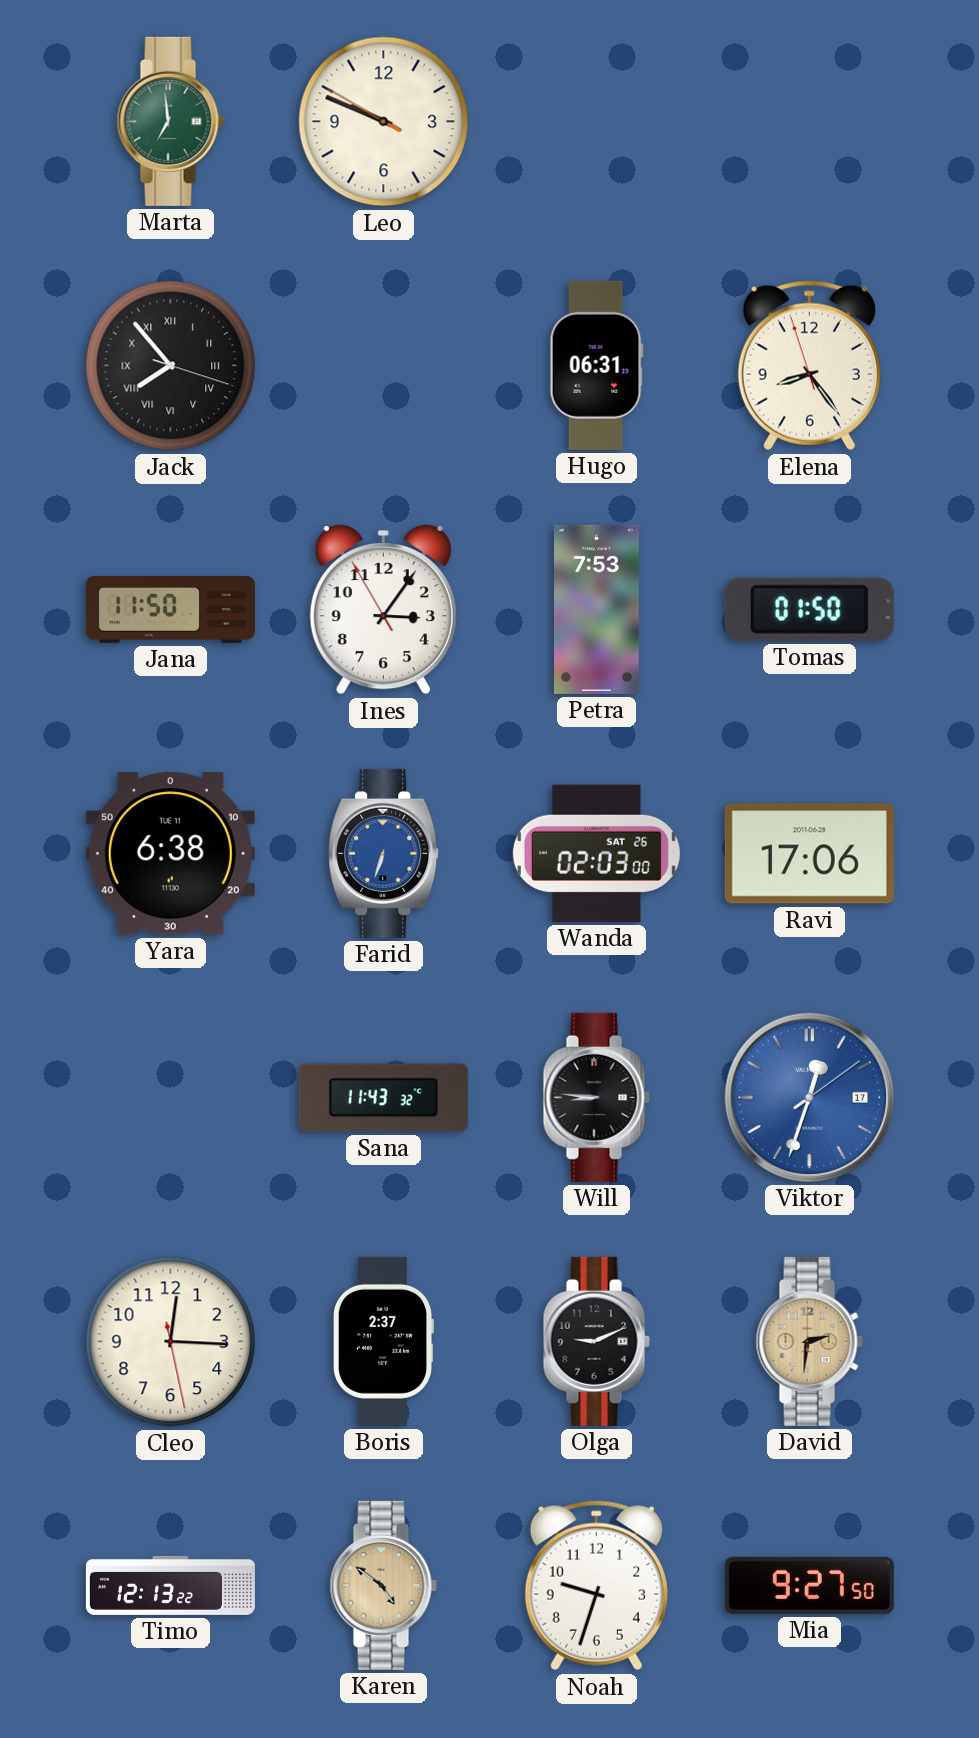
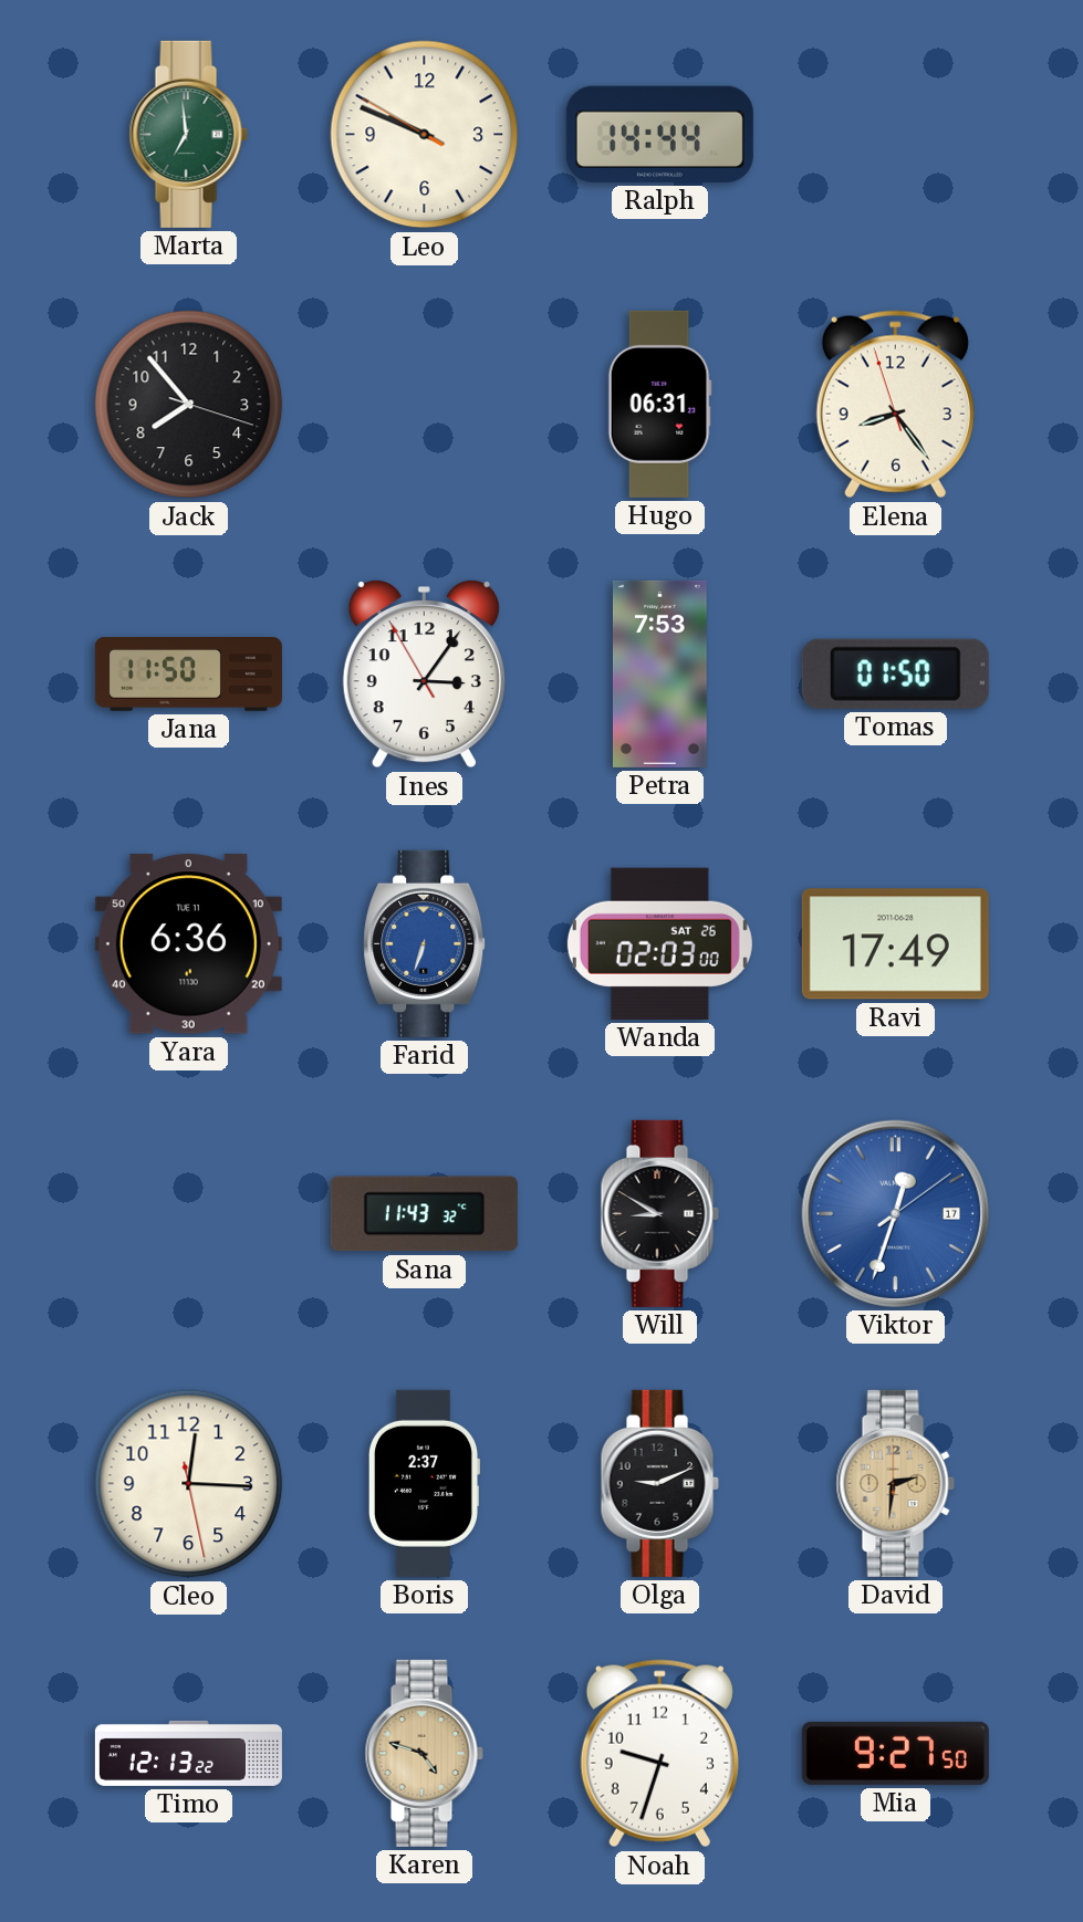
Ralph: none -> 14:44
Jack numerals: Roman -> Arabic
Yara: 6:38 -> 6:36
Ravi: 17:06 -> 17:49
Will: 8:46 -> 8:50
Karen: 4:51 -> 4:48
